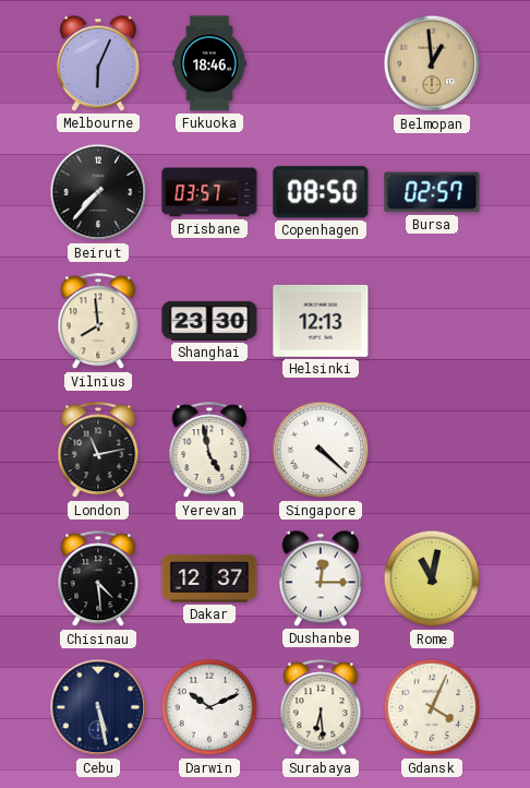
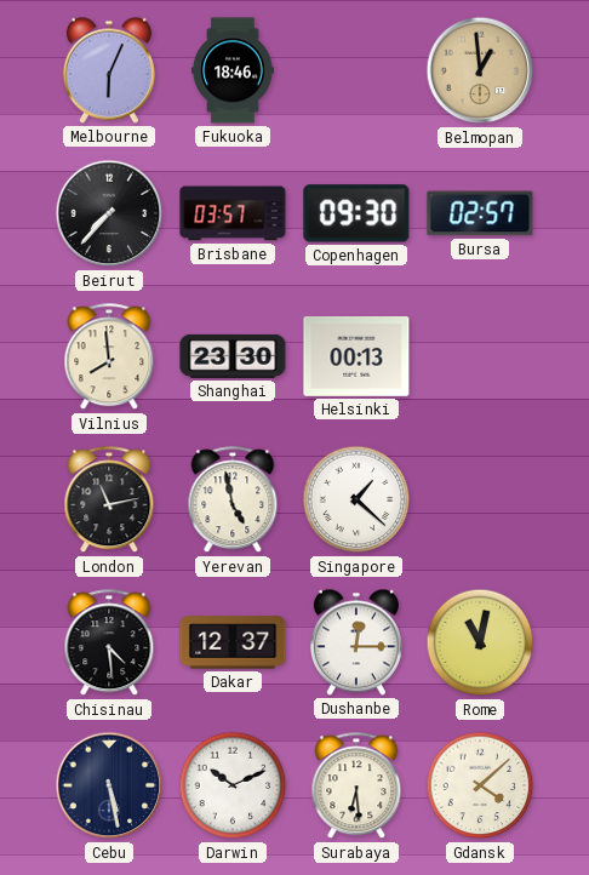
Copenhagen: 08:50 -> 09:30
Helsinki: 12:13 -> 00:13
Singapore: 4:22 -> 1:22
Gdansk: 4:04 -> 4:08
